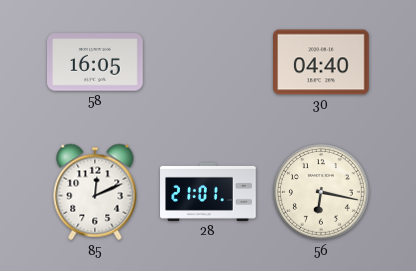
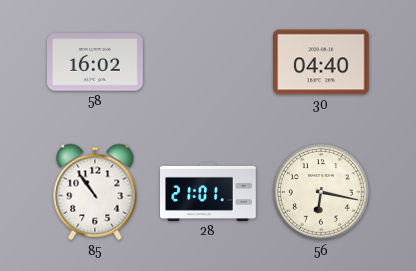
58: 16:05 -> 16:02
85: 12:11 -> 10:54
